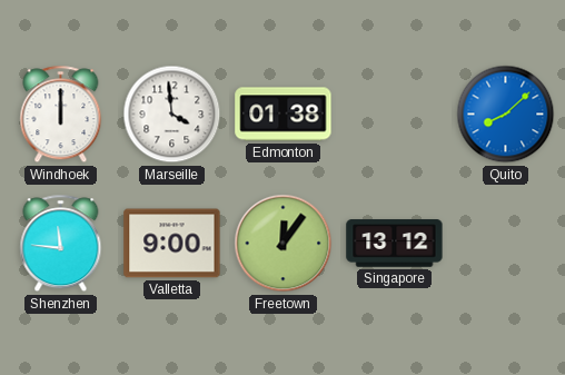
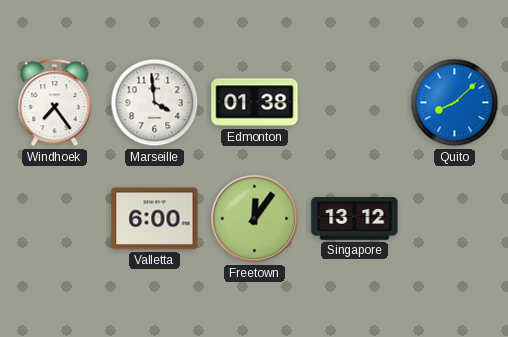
Windhoek: 12:00 -> 7:24
Shenzhen: 11:46 -> none
Valletta: 9:00 -> 6:00
